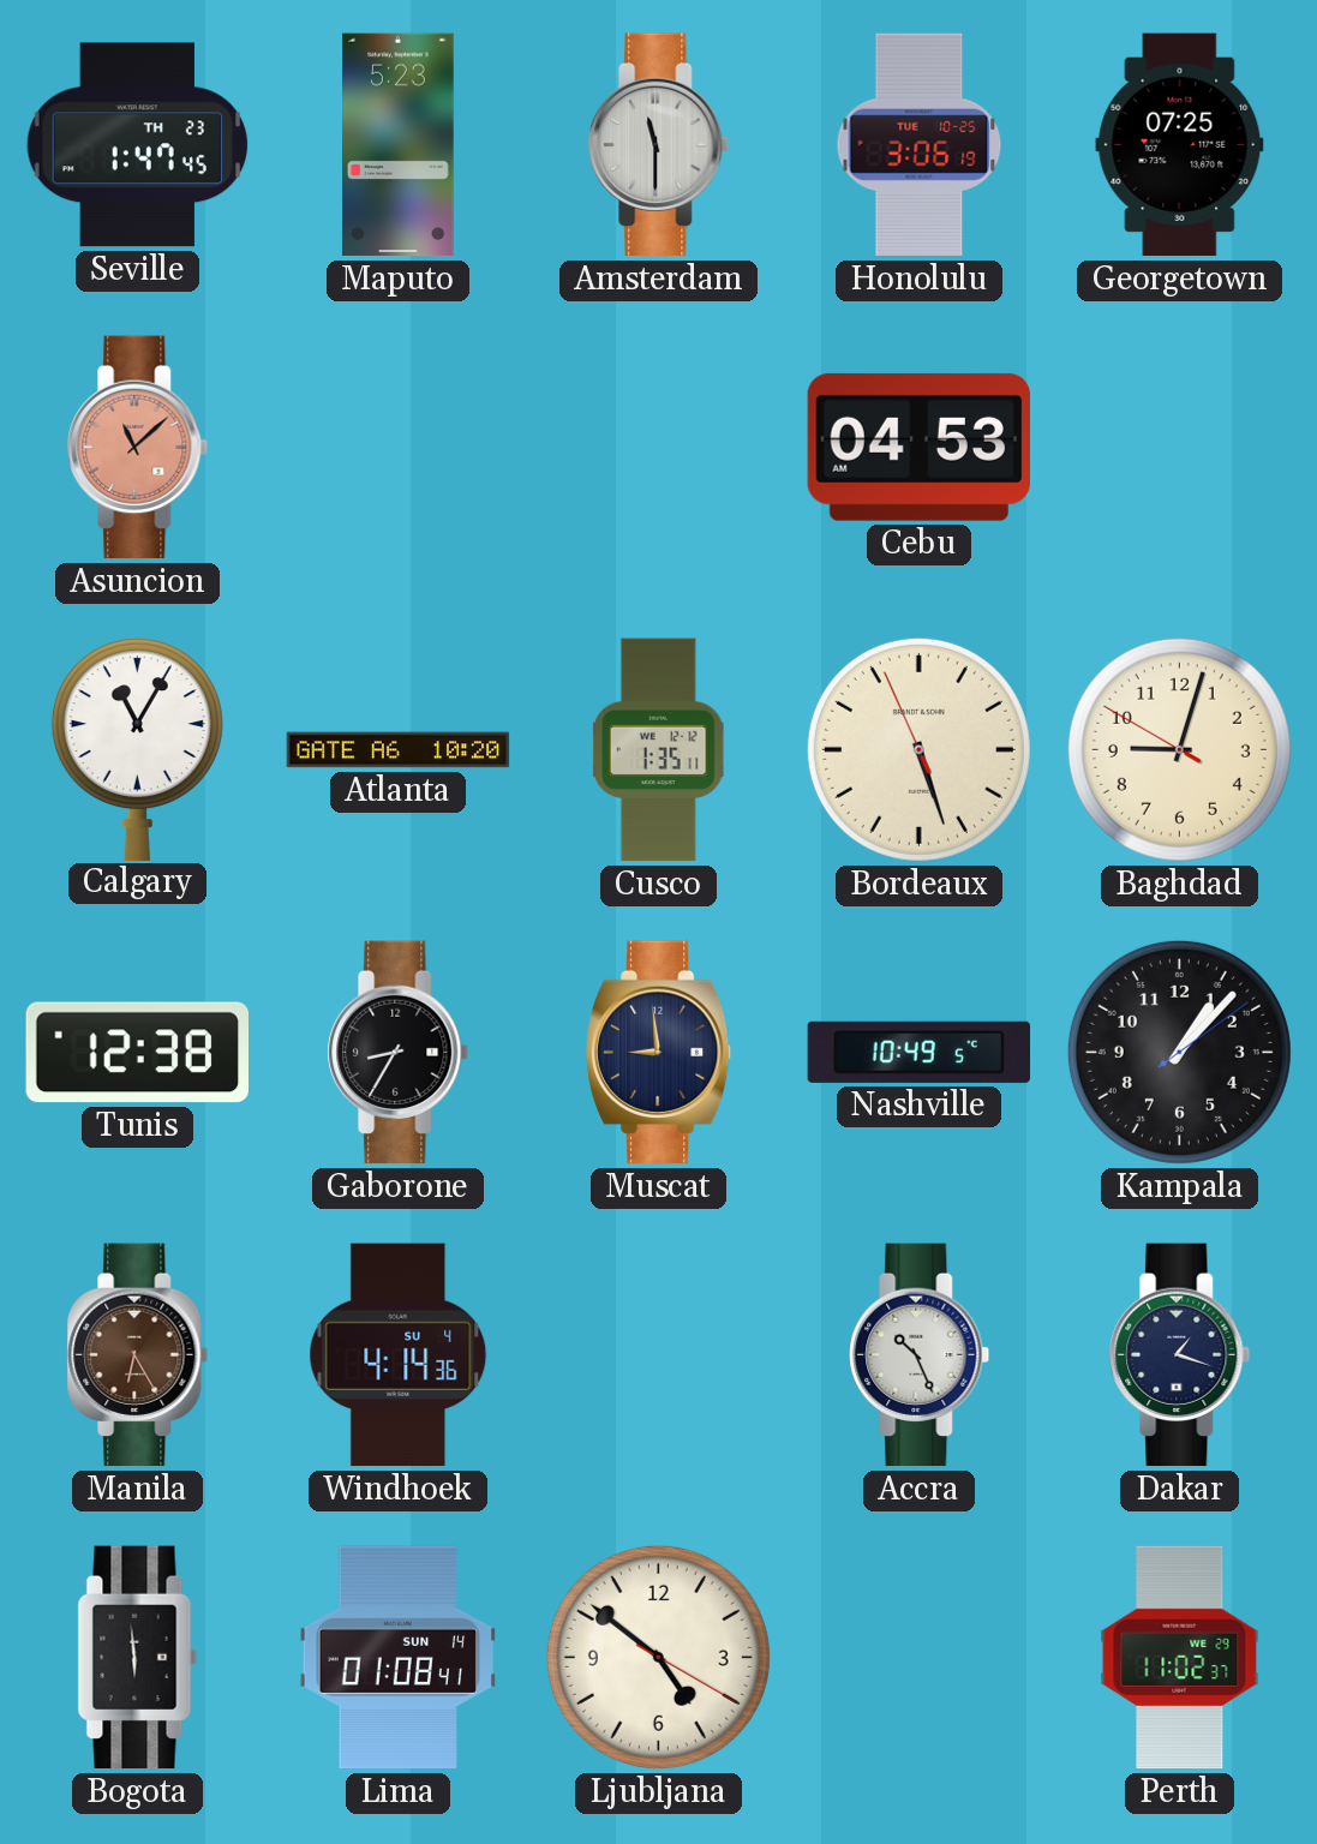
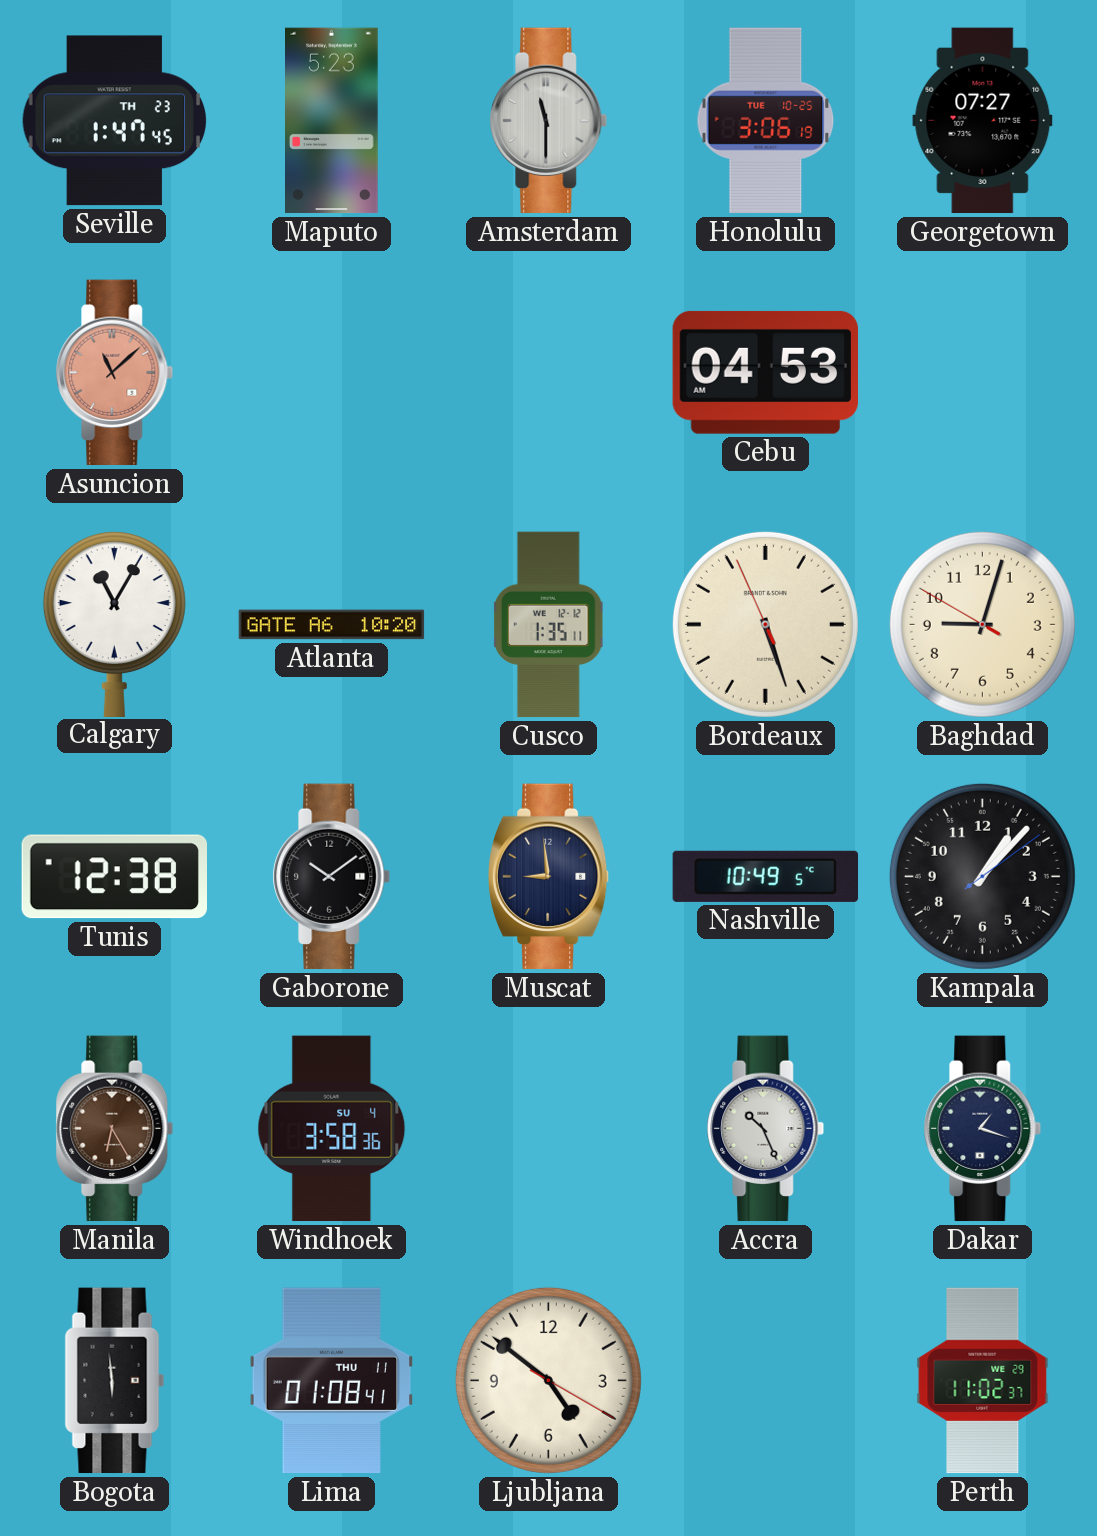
Georgetown: 07:25 -> 07:27
Gaborone: 8:35 -> 10:09
Windhoek: 4:14 -> 3:58
Lima date: SUN 14 -> THU 11
